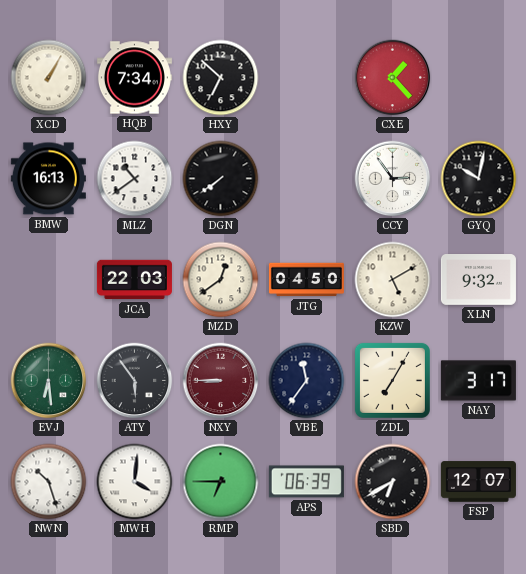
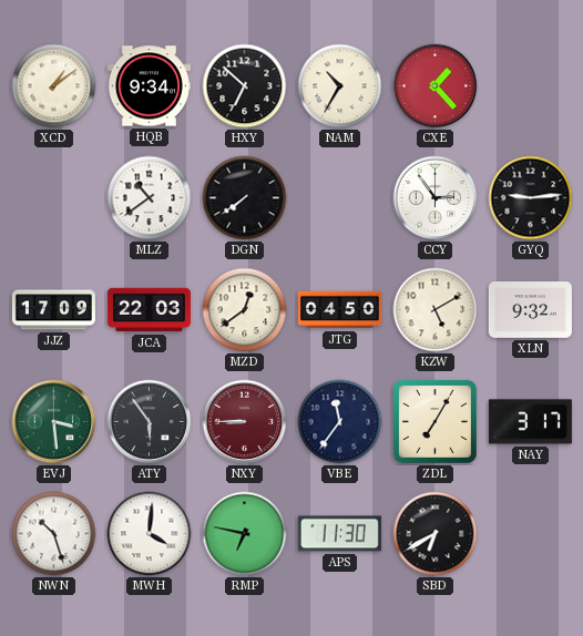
XCD: 1:05 -> 1:09
HQB: 7:34 -> 9:34
NAM: none -> 10:35
BMW: 16:13 -> none
GYQ: 10:02 -> 9:14
JJZ: none -> 17:09
EVJ: 6:29 -> 3:29
RMP: 6:45 -> 6:47
APS: 06:39 -> 11:30
FSP: 12:07 -> none
